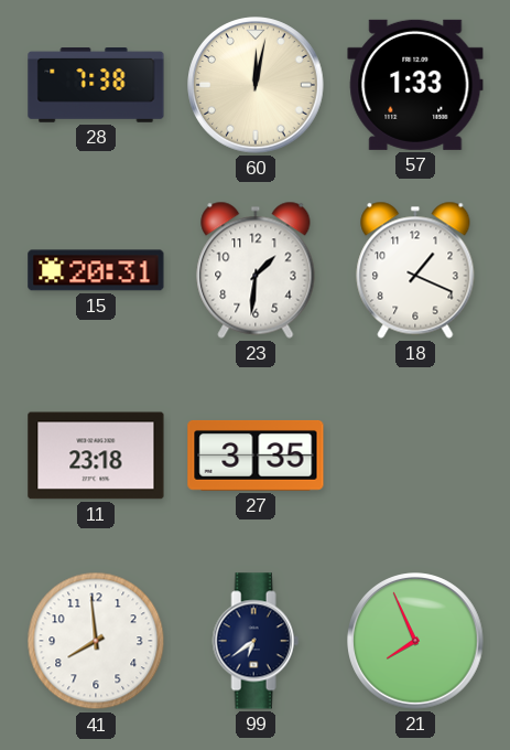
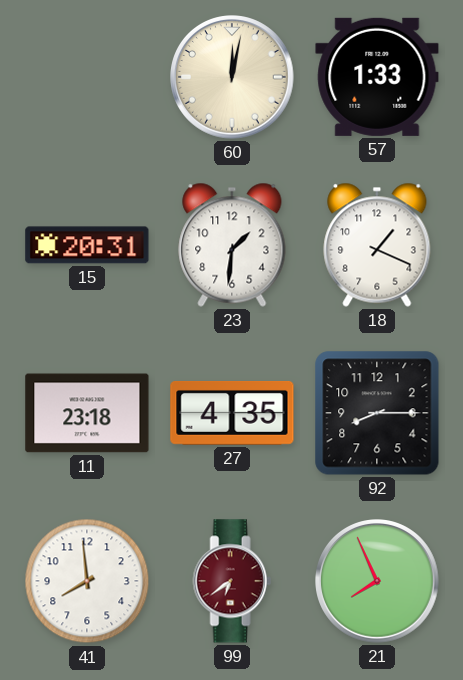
28: 7:38 -> none
27: 3:35 -> 4:35
92: none -> 8:15
99 dial: navy -> burgundy
